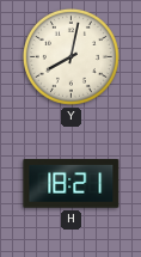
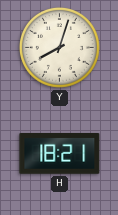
Y: 8:02 -> 8:03
